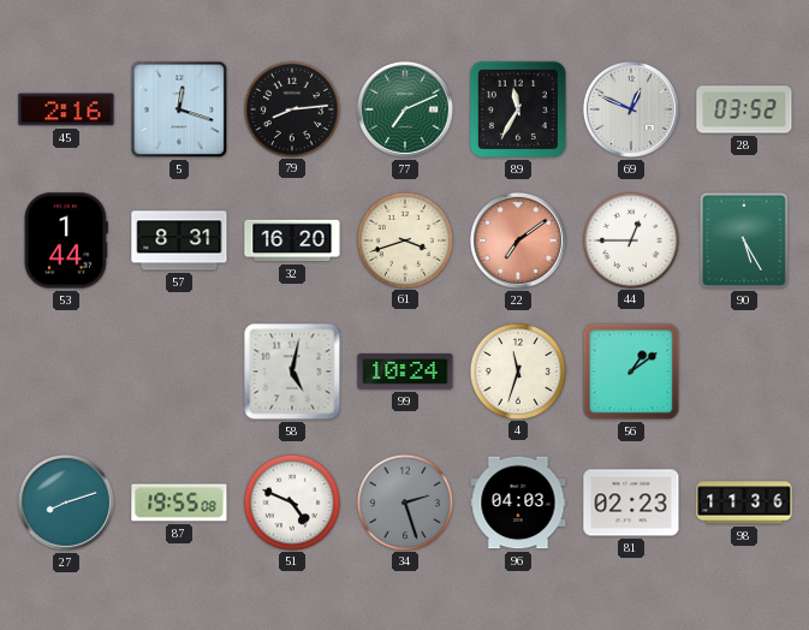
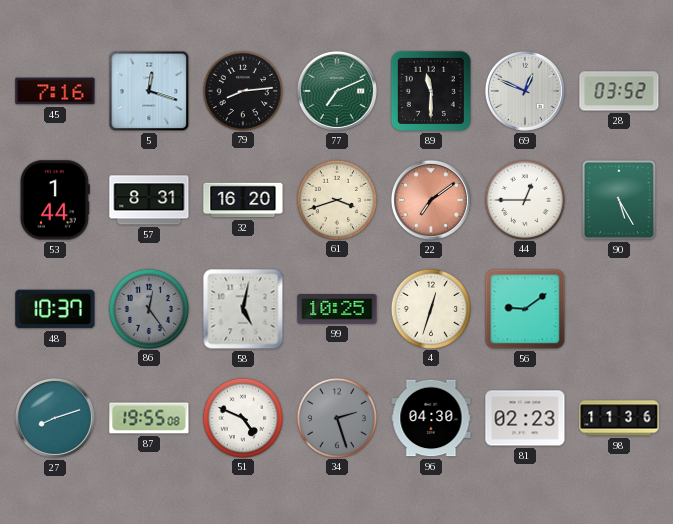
45: 2:16 -> 7:16
89: 11:35 -> 11:30
48: none -> 10:37
86: none -> 12:24
99: 10:24 -> 10:25
4: 11:33 -> 12:33
56: 1:09 -> 9:09
96: 04:03 -> 04:30
